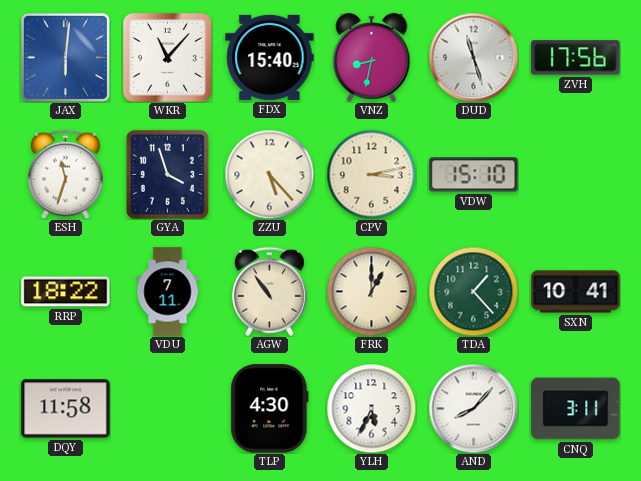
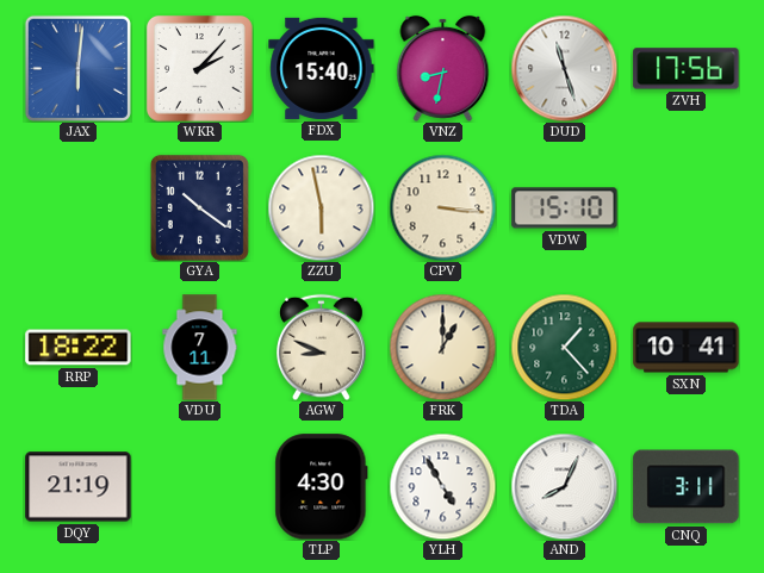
WKR: 11:07 -> 2:07
ESH: 11:33 -> none
GYA: 3:57 -> 10:21
ZZU: 5:23 -> 5:58
CPV: 3:13 -> 3:16
AGW: 10:54 -> 8:49
DQY: 11:58 -> 21:19
YLH: 5:34 -> 4:55
AND: 8:07 -> 8:04
